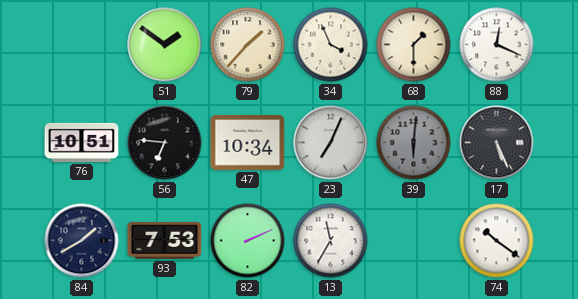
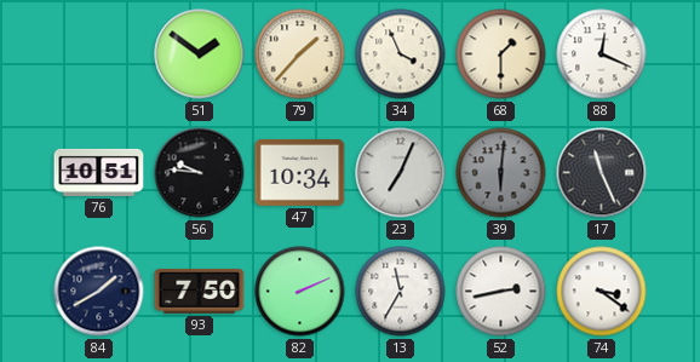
56: 6:46 -> 9:46
17: 5:26 -> 11:26
93: 7:53 -> 7:50
52: none -> 2:43
74: 10:21 -> 3:21
